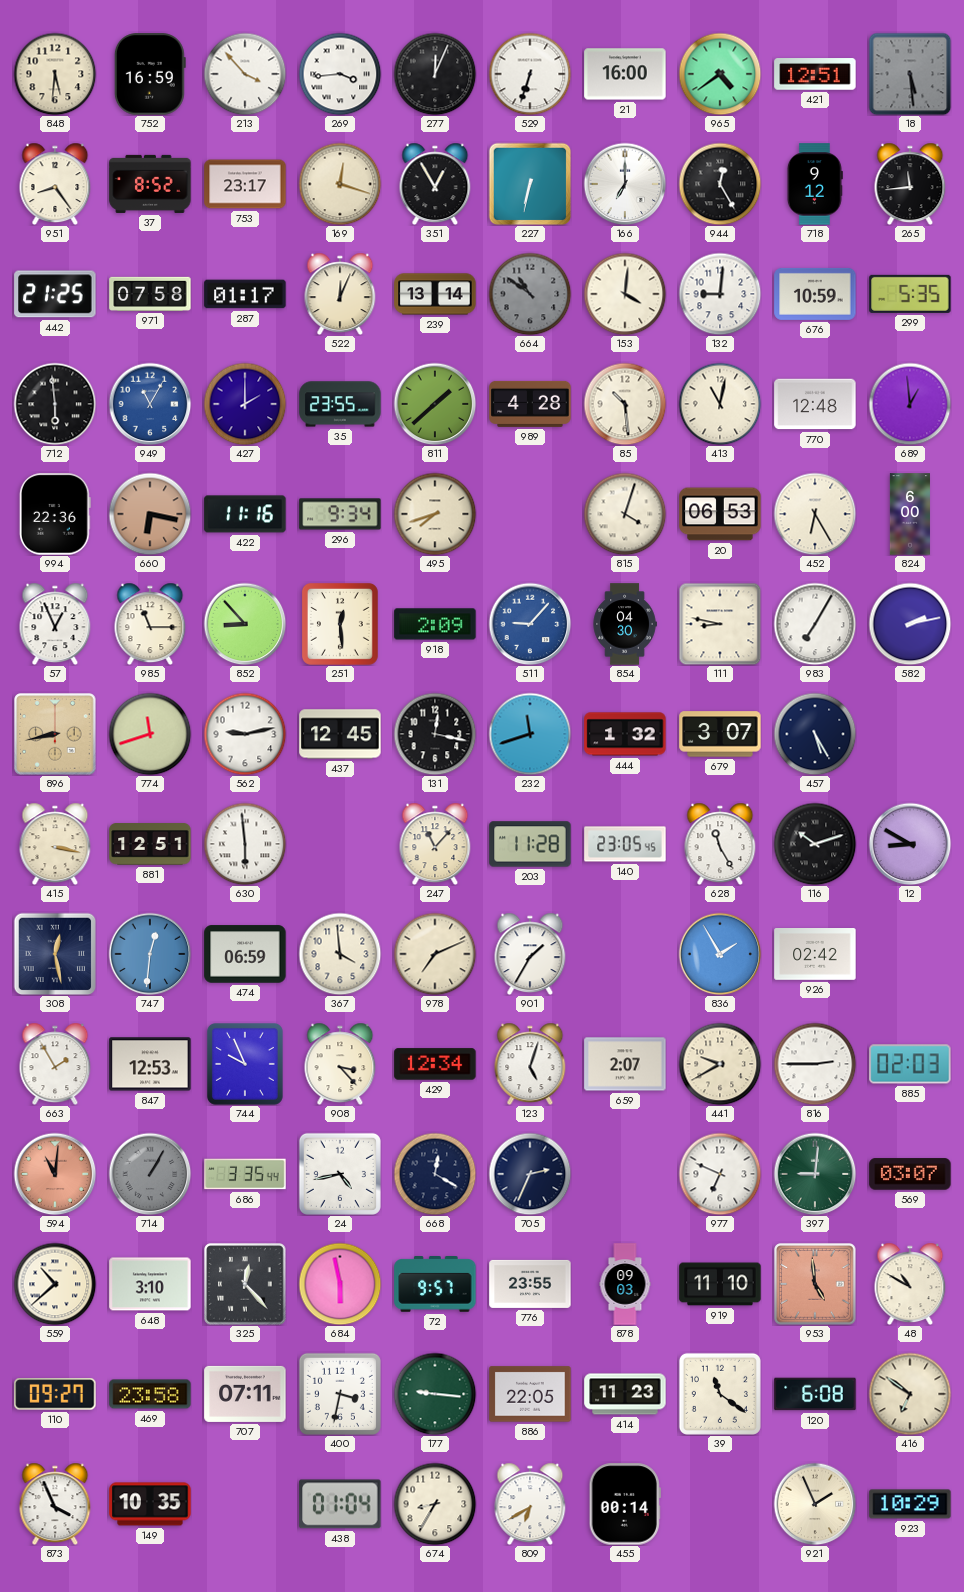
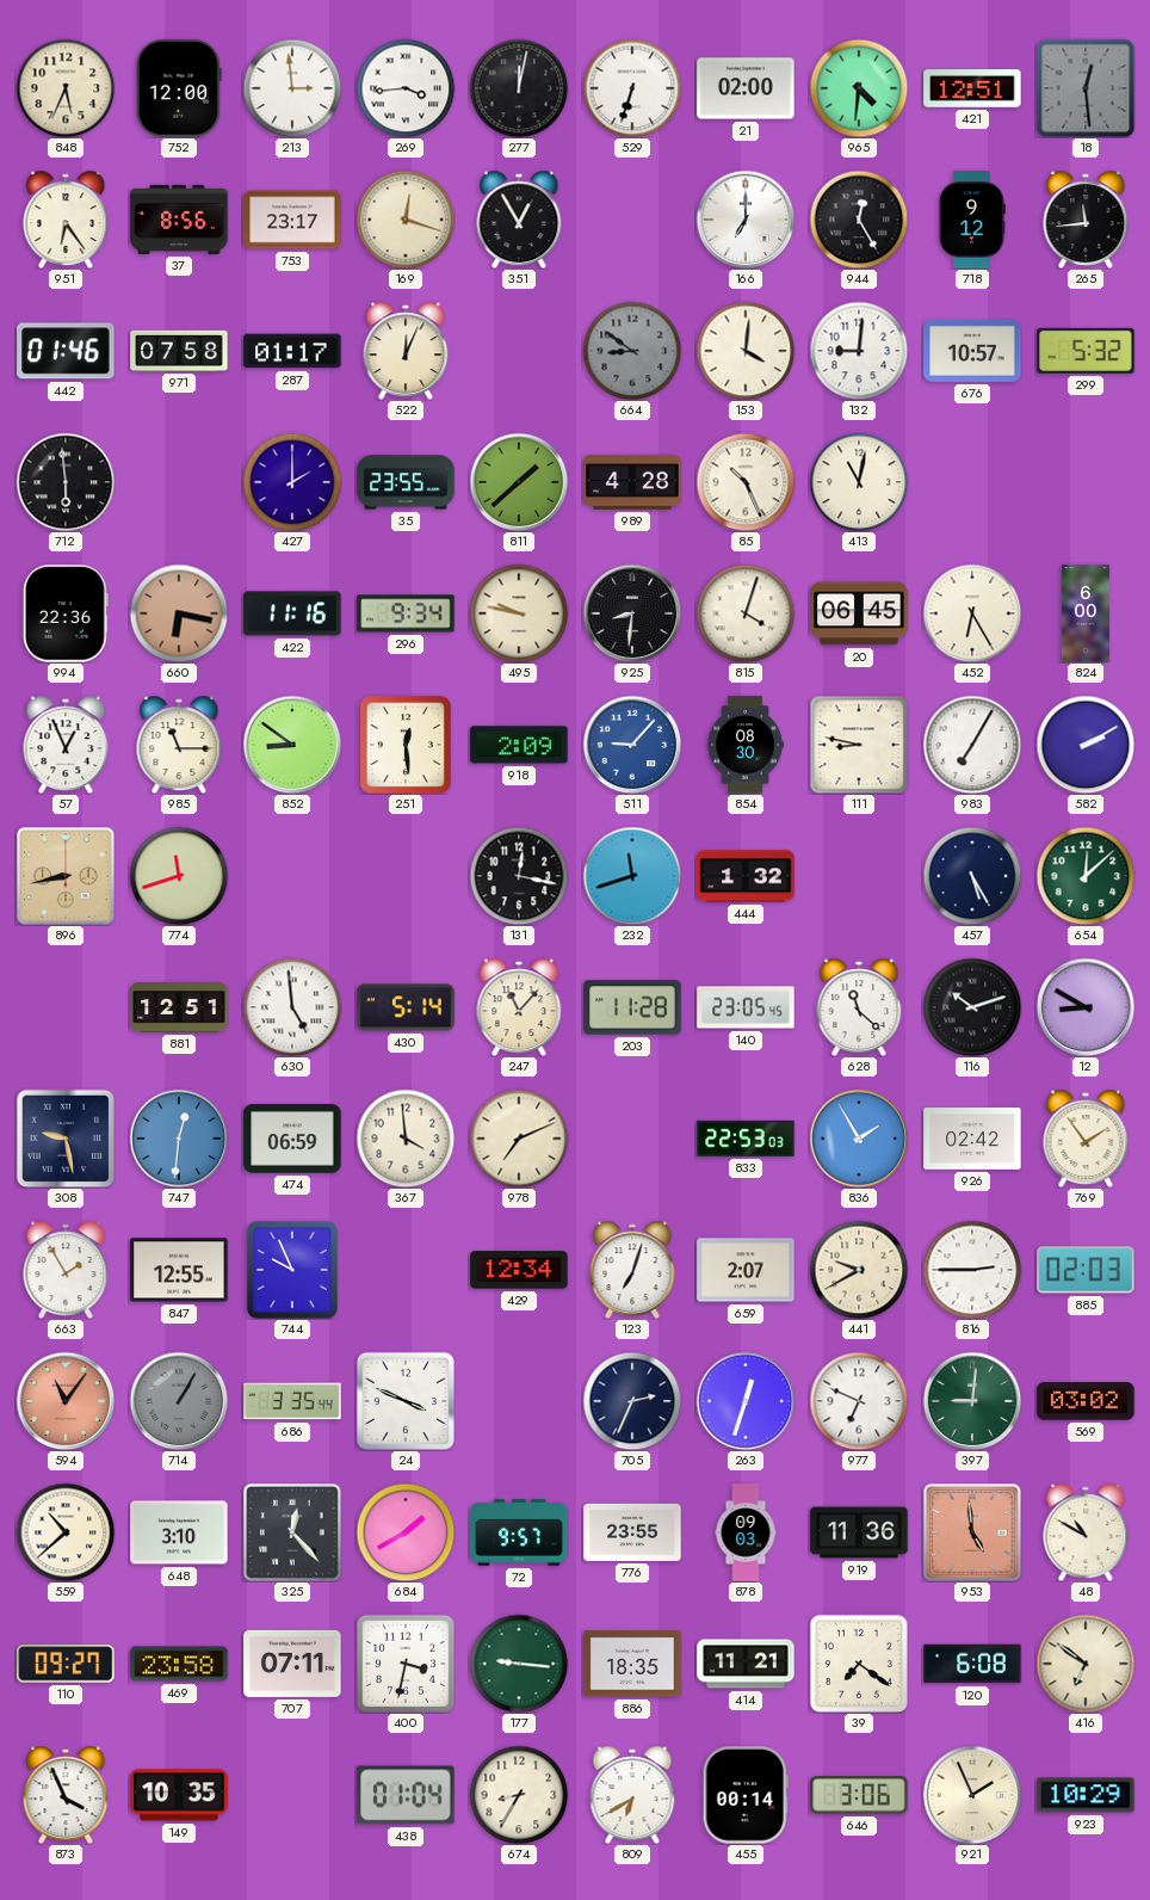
848: 5:31 -> 5:34
752: 16:59 -> 12:00
213: 3:53 -> 2:59
277: 12:04 -> 12:02
21: 16:00 -> 02:00
965: 4:39 -> 4:31
18: 5:29 -> 12:29
951: 8:24 -> 6:24
37: 8:52 -> 8:56
227: 6:32 -> none
442: 21:25 -> 01:46
239: 13:14 -> none
664: 10:51 -> 8:51
676: 10:59 -> 10:57
299: 5:35 -> 5:32
949: 11:05 -> none
85: 10:29 -> 10:26
770: 12:48 -> none
689: 12:59 -> none
495: 7:42 -> 9:47
925: none -> 8:31
20: 06:53 -> 06:45
852: 8:53 -> 8:51
854: 04:30 -> 08:30
582: 2:13 -> 2:10
562: 9:13 -> none
437: 12:45 -> none
679: 3:07 -> none
654: none -> 12:08
415: 3:17 -> none
630: 5:59 -> 4:59
430: none -> 5:14
628: 11:25 -> 11:22
308: 12:28 -> 9:28
901: 1:35 -> none
833: none -> 22:53
769: none -> 1:54
847: 12:53 -> 12:55
908: 3:23 -> none
123: 5:03 -> 7:03
594: 11:01 -> 11:06
24: 4:43 -> 3:49
668: 12:20 -> none
263: none -> 12:33
569: 03:07 -> 03:02
684: 5:58 -> 1:40
919: 11:10 -> 11:36
886: 22:05 -> 18:35
414: 11:23 -> 11:21
39: 11:21 -> 7:21
646: none -> 3:06
